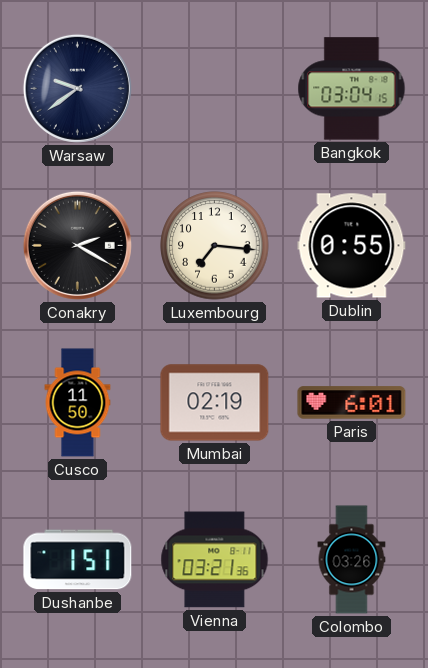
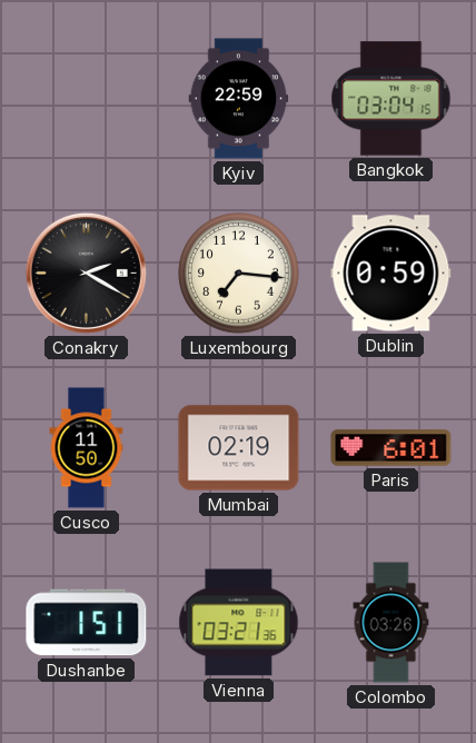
Warsaw: 9:39 -> none
Kyiv: none -> 22:59
Dublin: 0:55 -> 0:59
